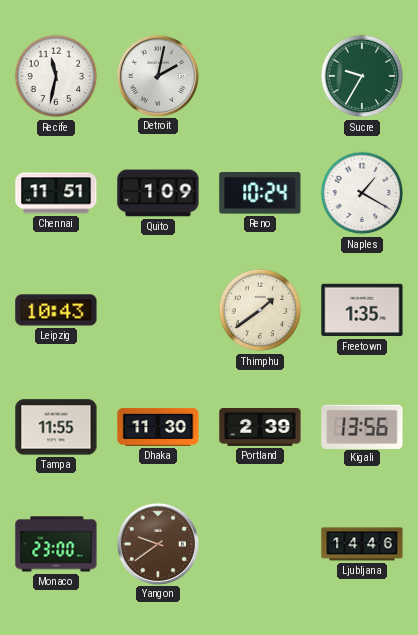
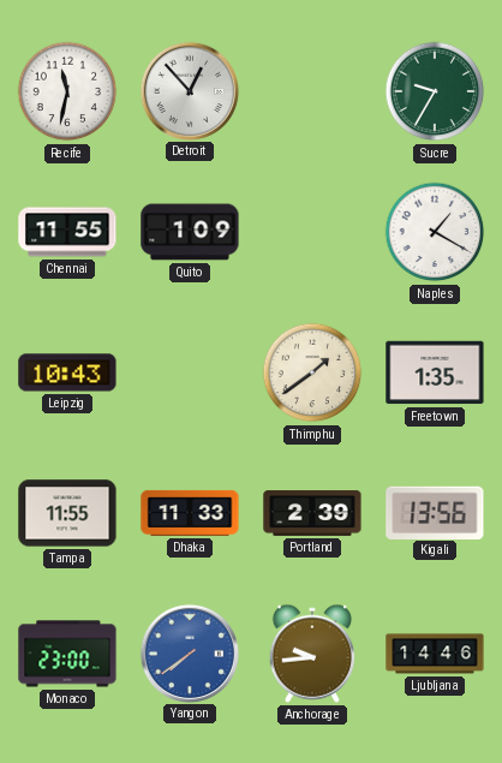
Detroit: 2:02 -> 12:53
Chennai: 11:51 -> 11:55
Reno: 10:24 -> none
Dhaka: 11:30 -> 11:33
Yangon: 9:39 -> 7:39
Yangon dial: brown -> blue
Anchorage: none -> 9:44
